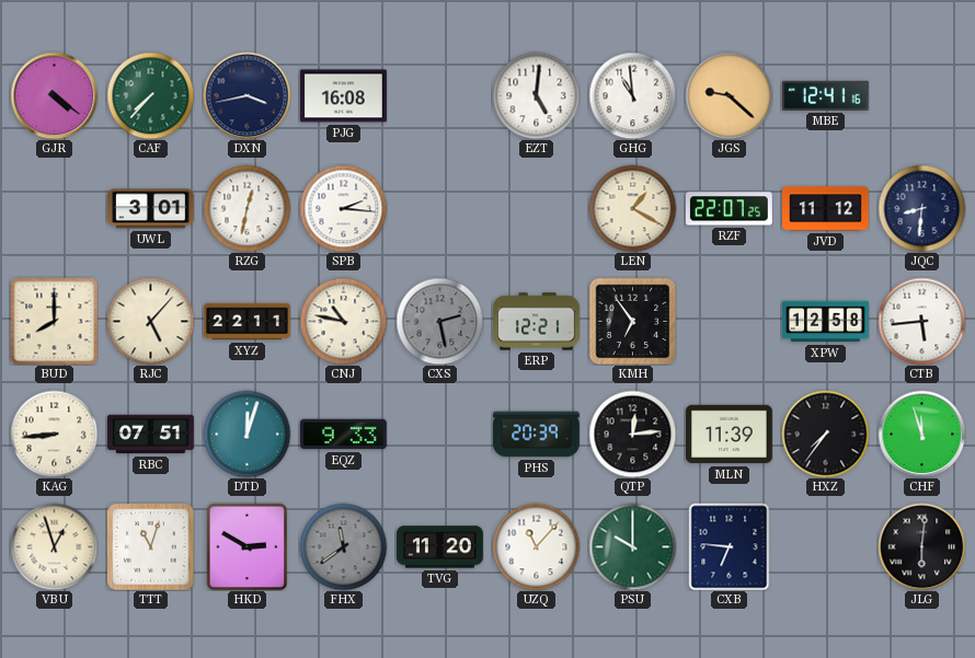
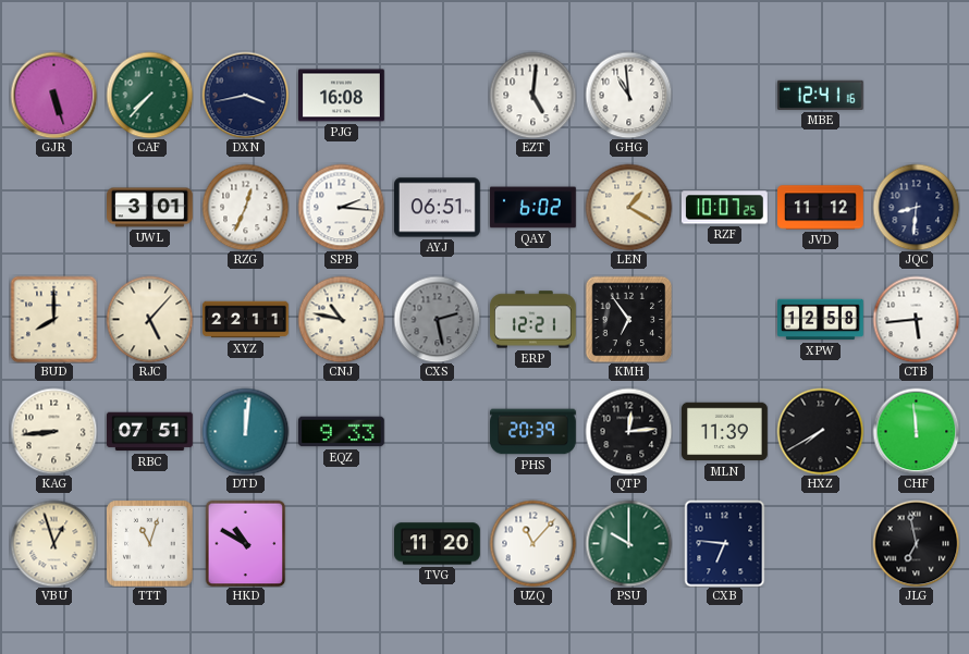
GJR: 4:21 -> 5:27
JGS: 9:22 -> none
RZG: 12:32 -> 12:34
AYJ: none -> 06:51
QAY: none -> 6:02
RZF: 22:07 -> 10:07
DTD: 12:03 -> 12:01
HXZ: 7:36 -> 7:40
CHF: 11:57 -> 11:59
HKD: 2:50 -> 10:50
FHX: 11:39 -> none
JLG: 6:01 -> 6:58
